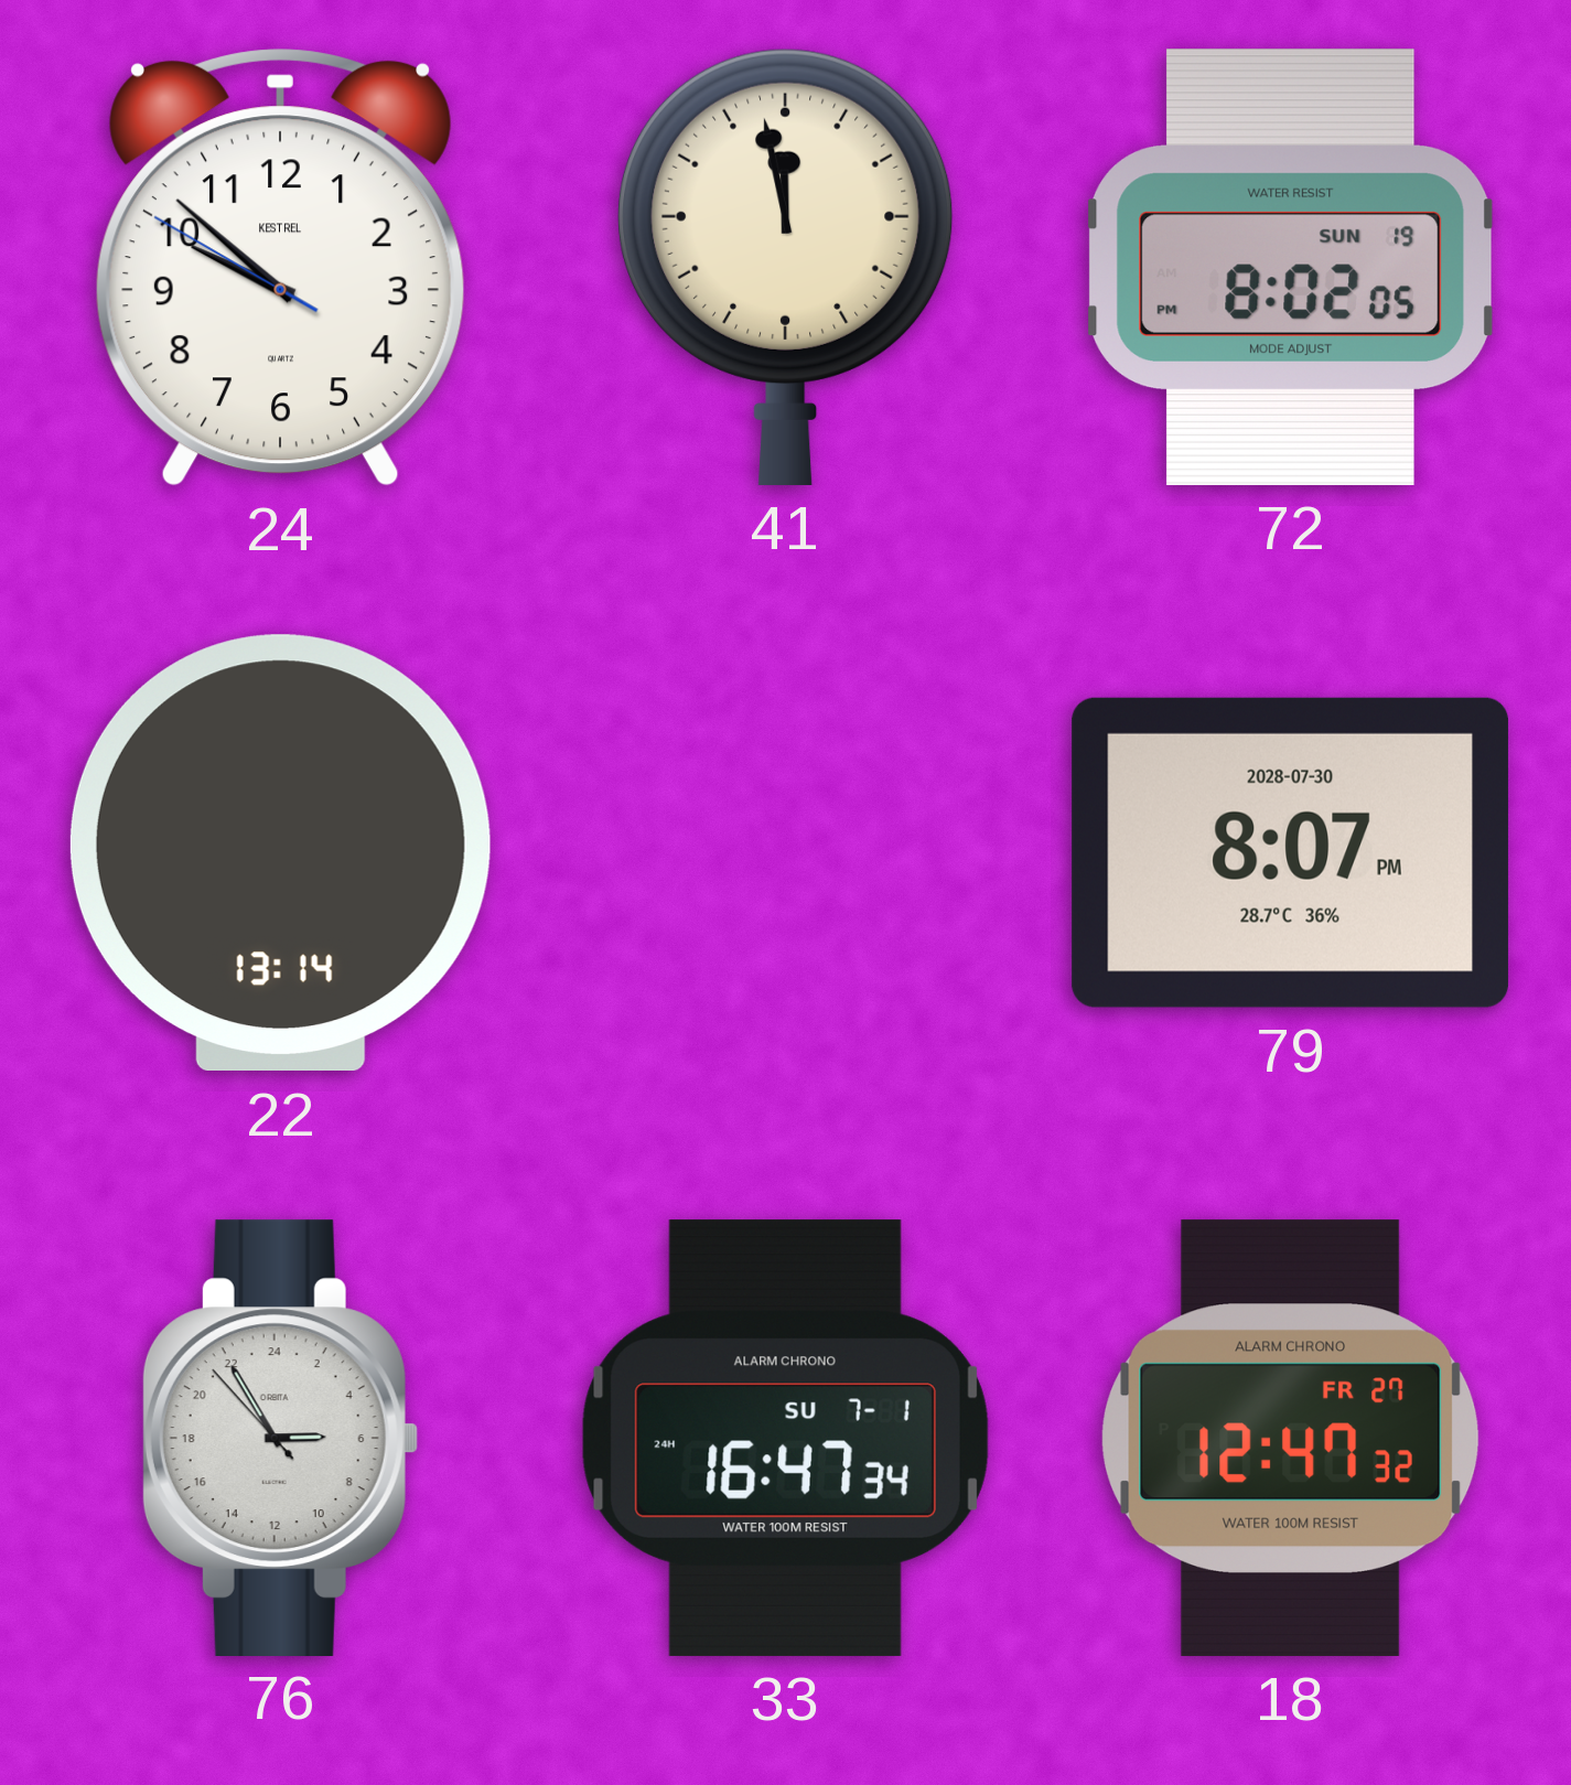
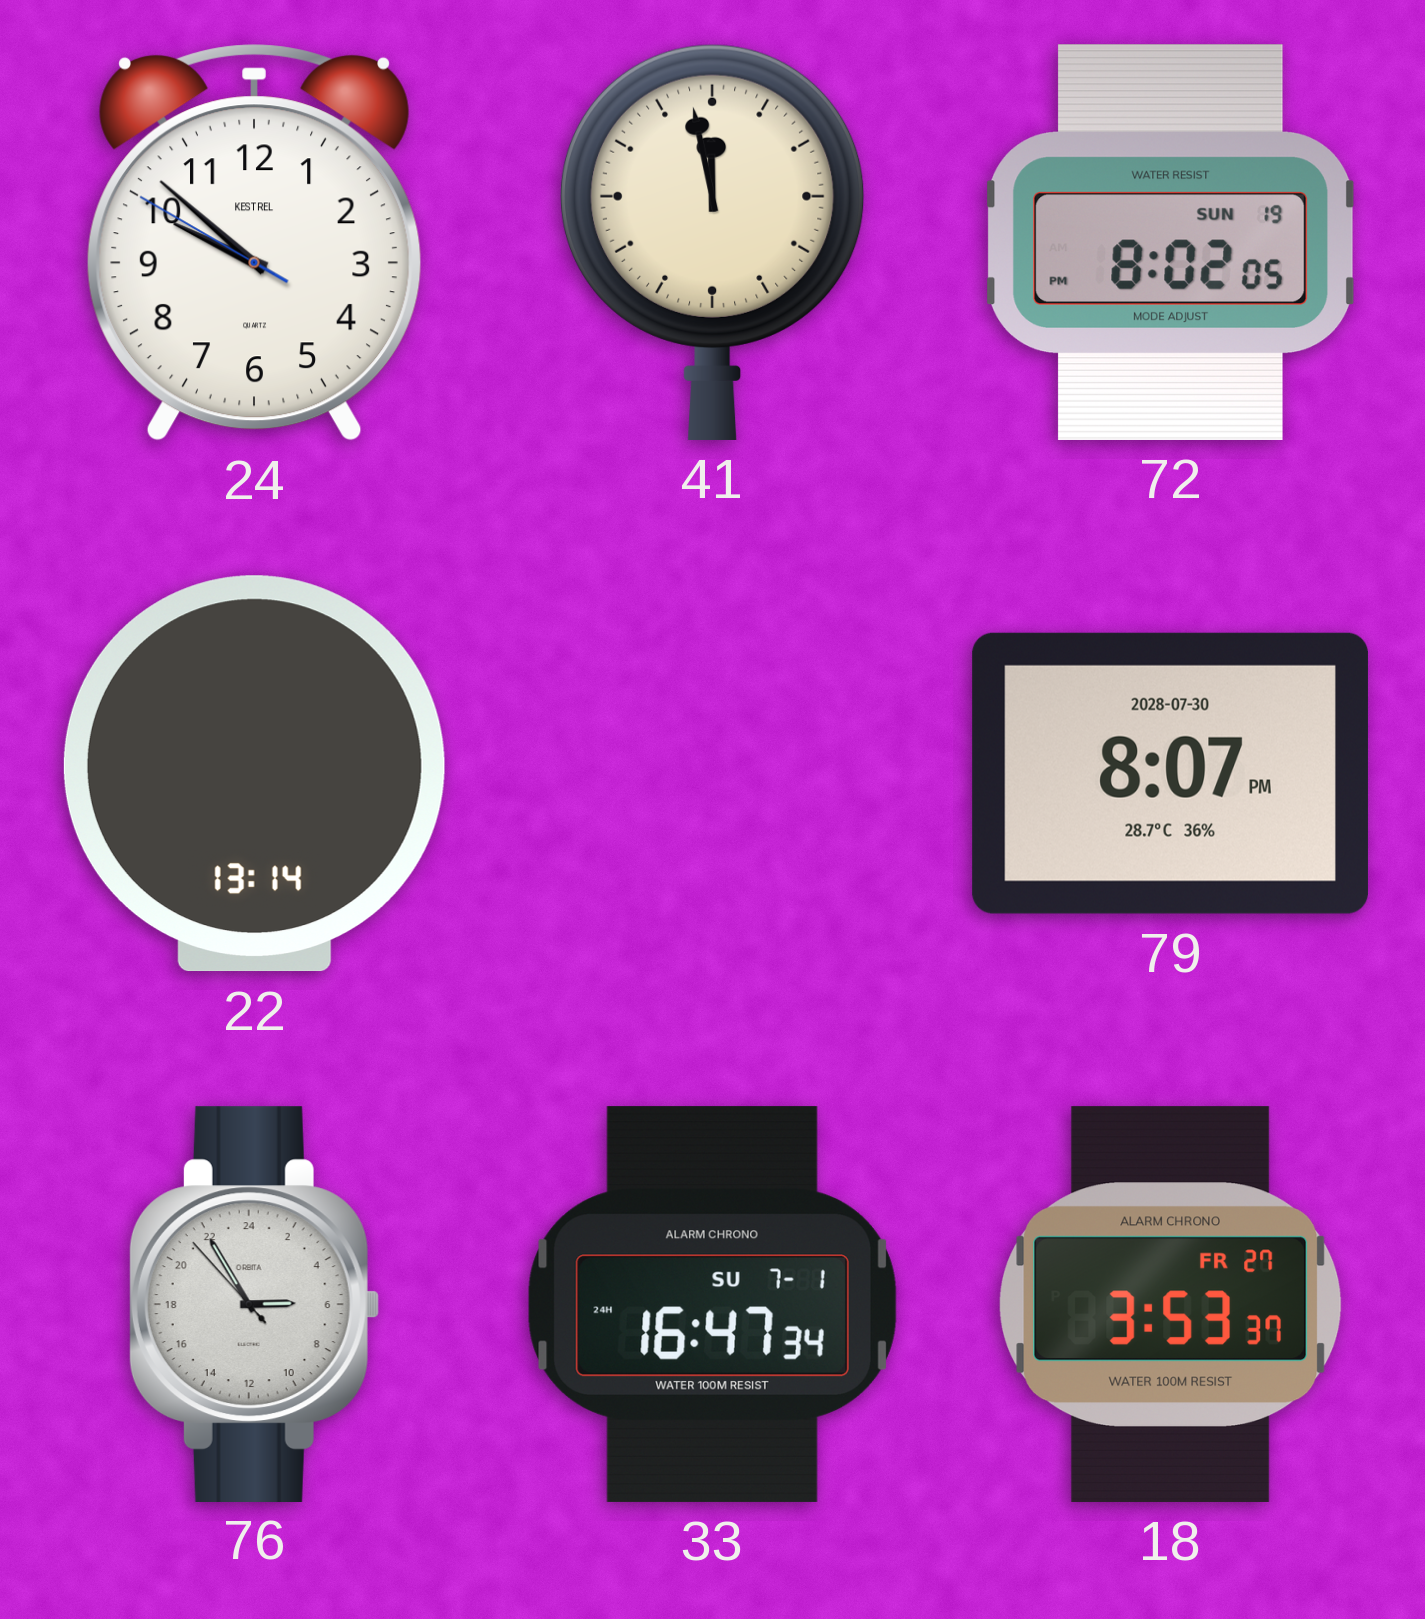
18: 12:47 -> 3:53
